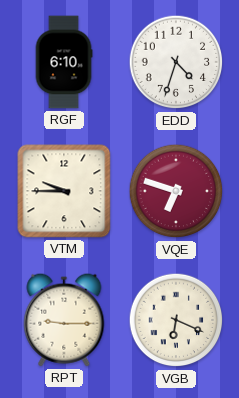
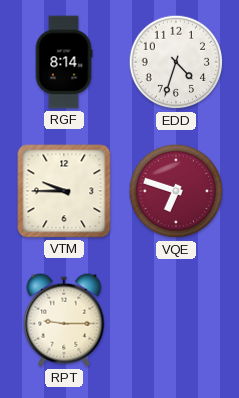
RGF: 6:10 -> 8:14
VGB: 6:19 -> none
